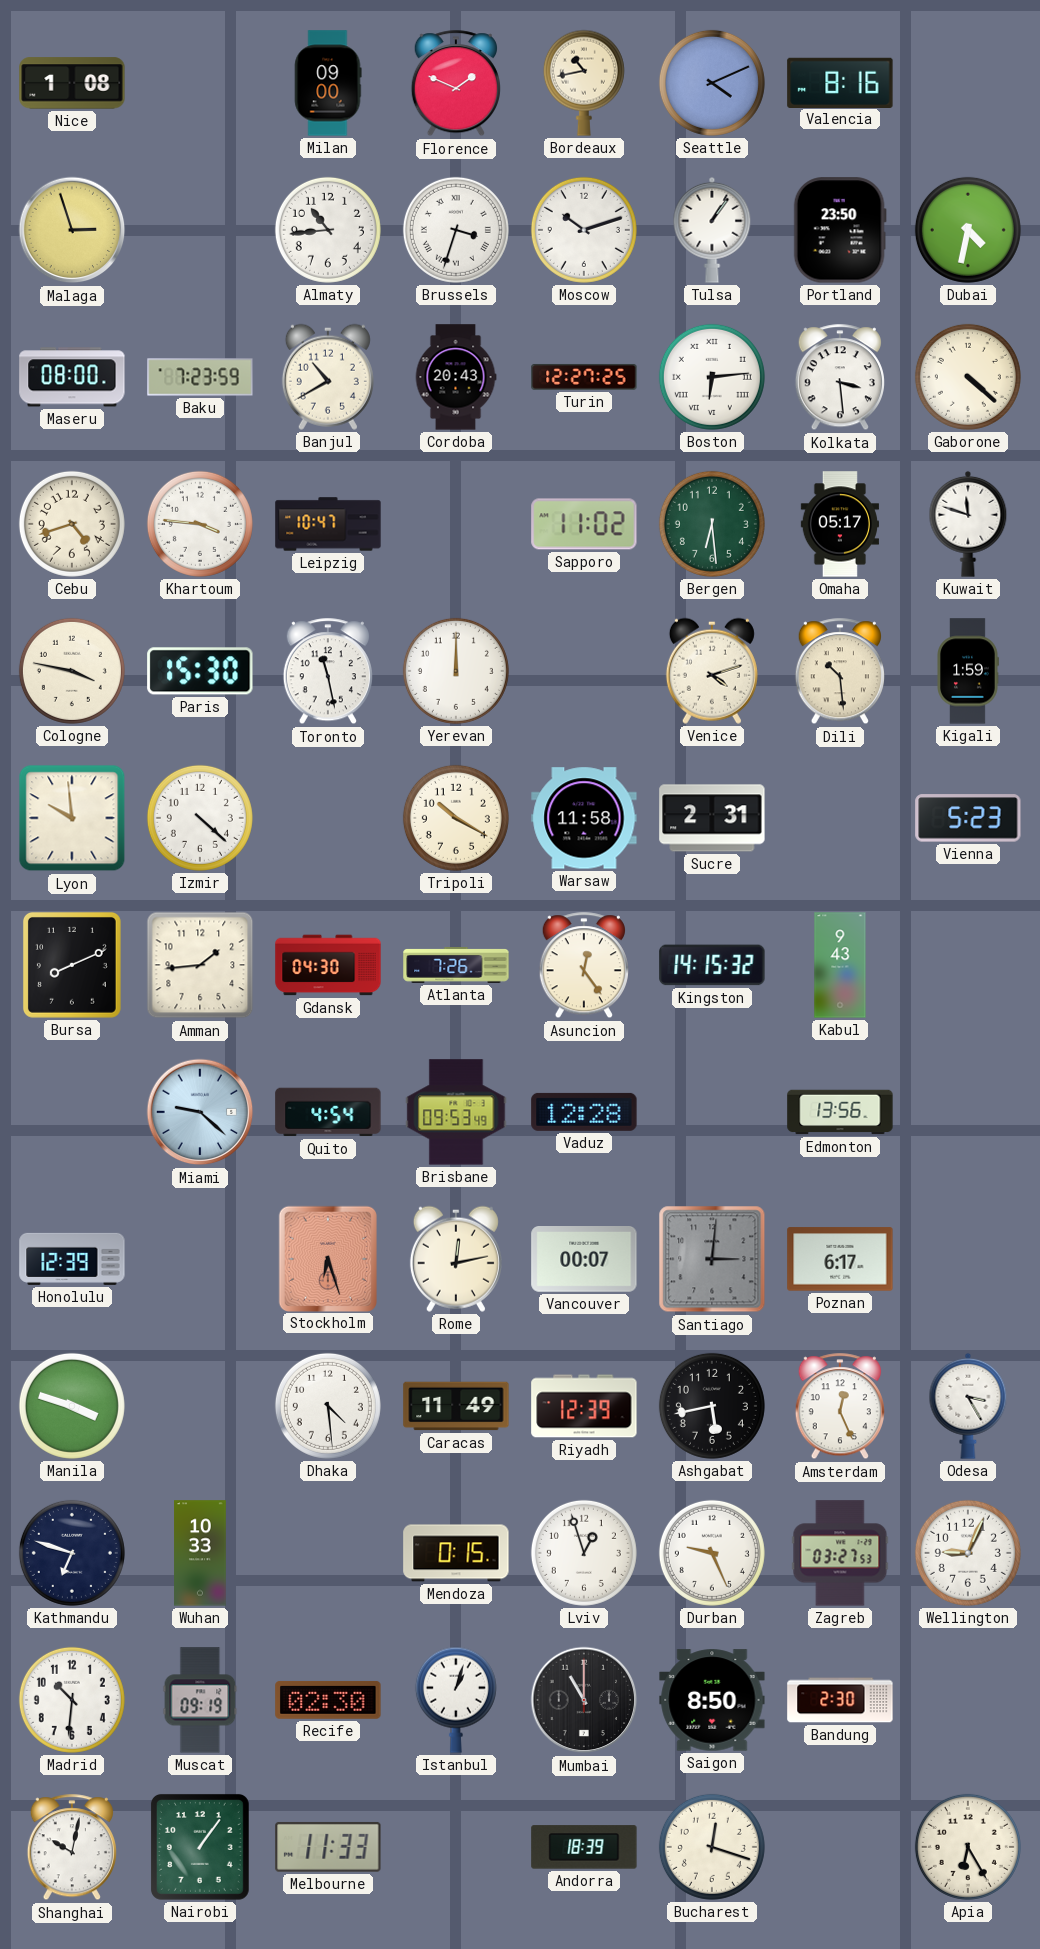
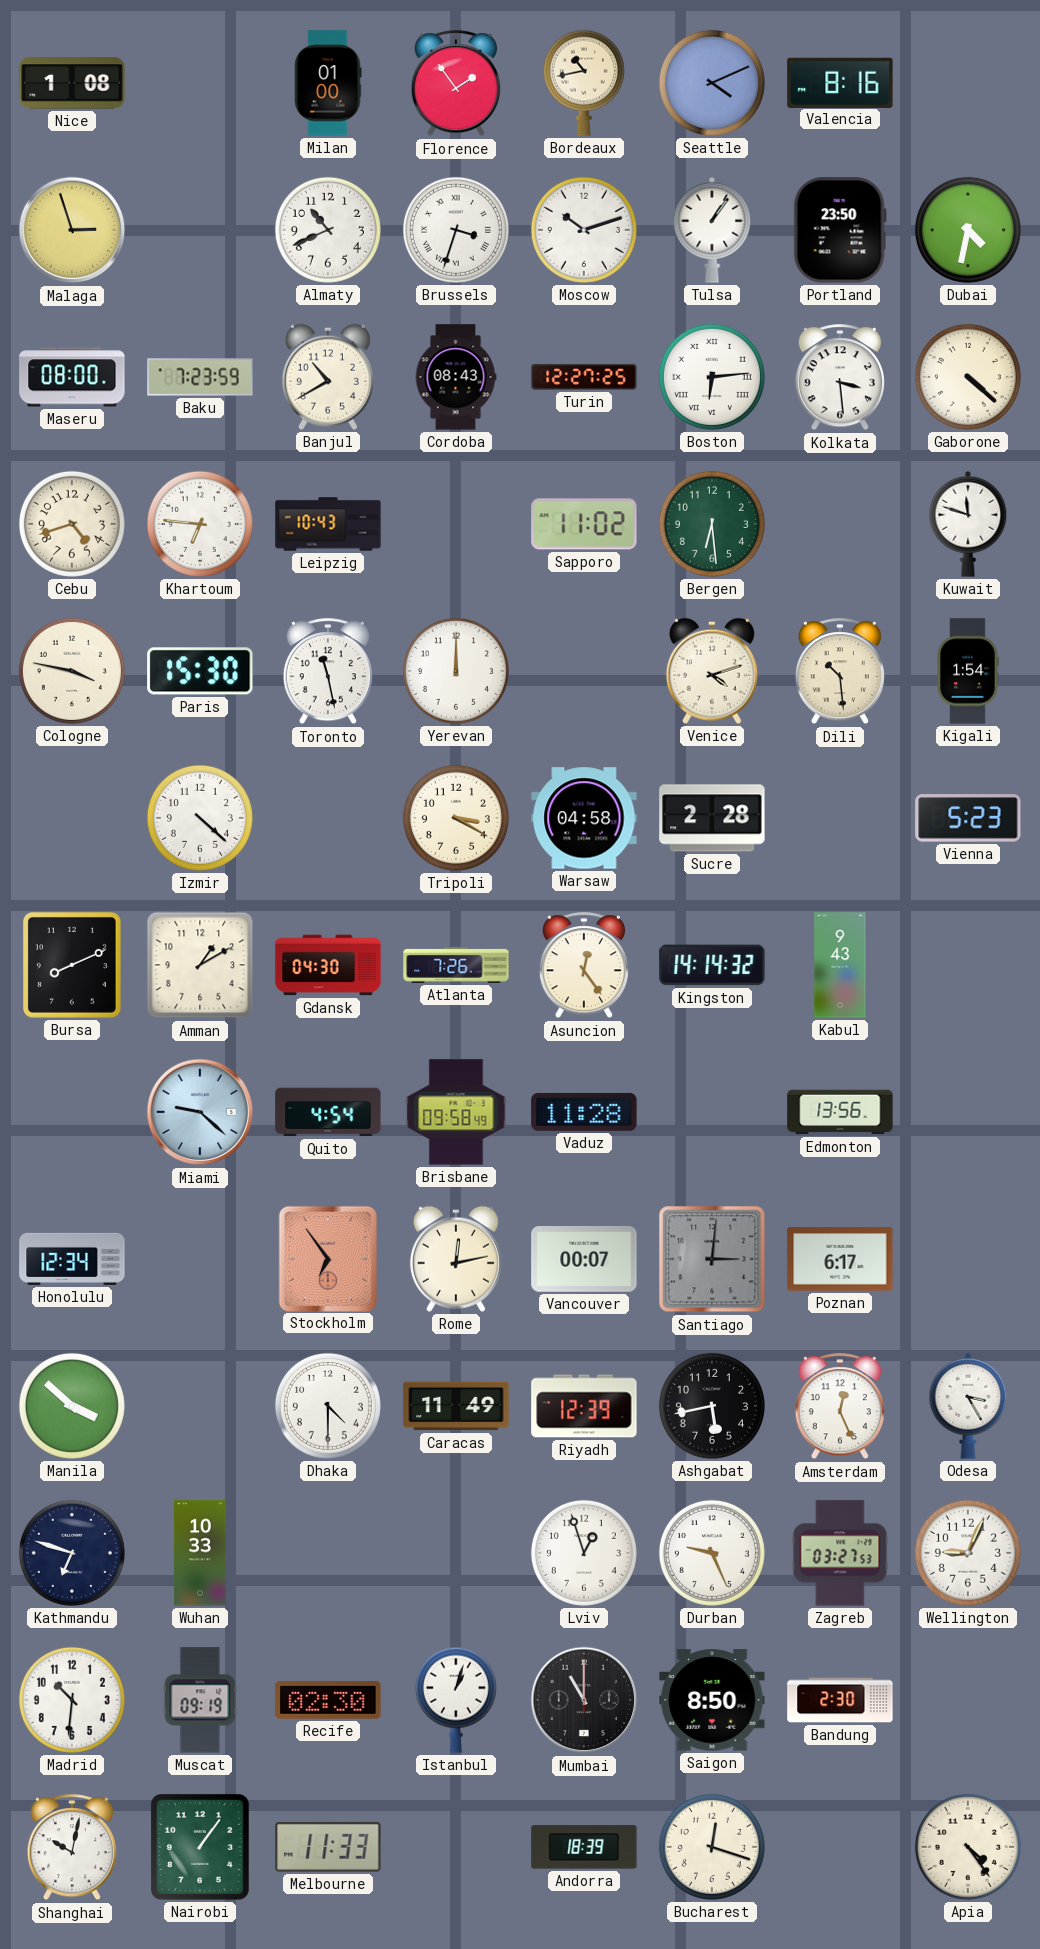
Milan: 09:00 -> 01:00
Florence: 1:49 -> 1:54
Almaty: 10:44 -> 10:41
Cordoba: 20:43 -> 08:43
Khartoum: 3:46 -> 6:46
Leipzig: 10:47 -> 10:43
Omaha: 05:17 -> none
Kigali: 1:59 -> 1:54
Lyon: 9:59 -> none
Tripoli: 10:20 -> 3:20
Warsaw: 11:58 -> 04:58
Sucre: 2:31 -> 2:28
Amman: 1:44 -> 1:10
Kingston: 14:15 -> 14:14
Brisbane: 09:53 -> 09:58
Vaduz: 12:28 -> 11:28
Honolulu: 12:39 -> 12:34
Stockholm: 6:27 -> 6:54
Manila: 3:48 -> 3:52
Dhaka: 4:29 -> 4:30
Mendoza: 0:15 -> none
Apia: 6:25 -> 4:24
